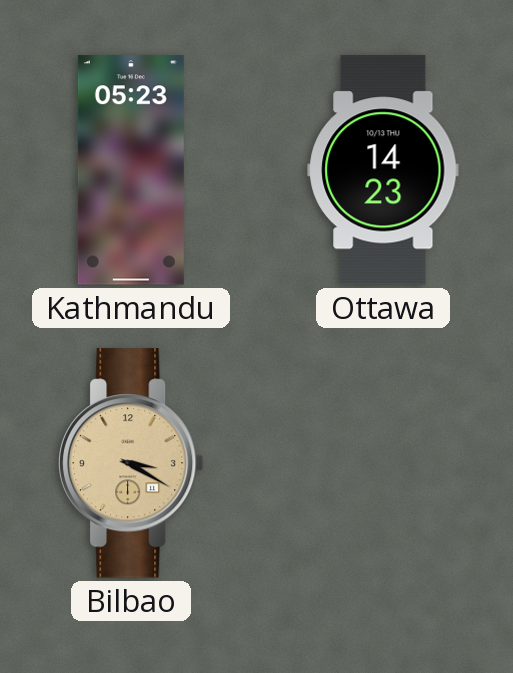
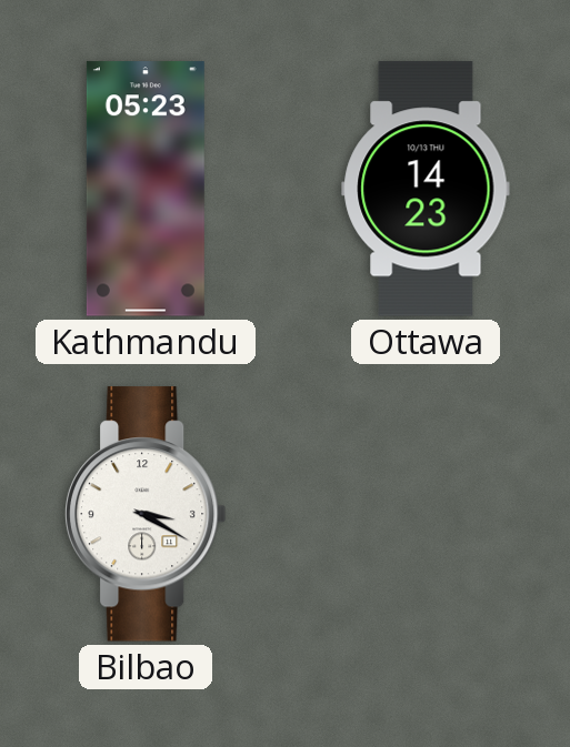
Bilbao dial: champagne -> white
